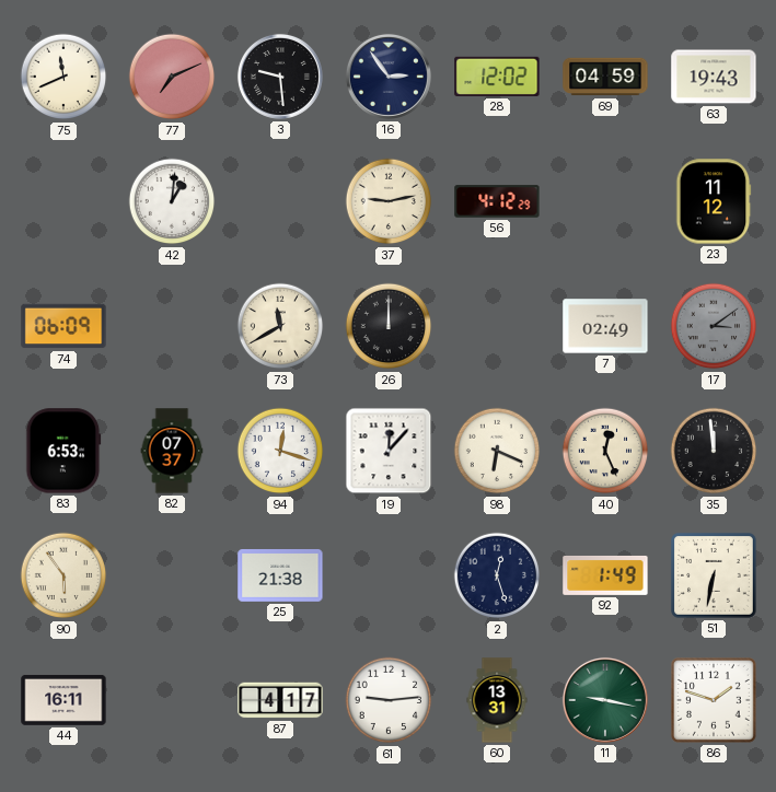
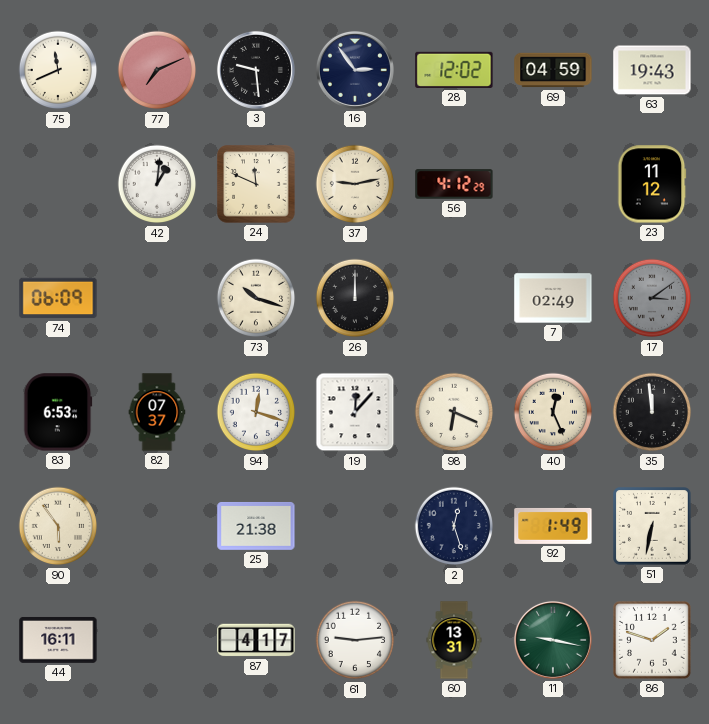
24: none -> 11:49
73: 11:40 -> 10:18
